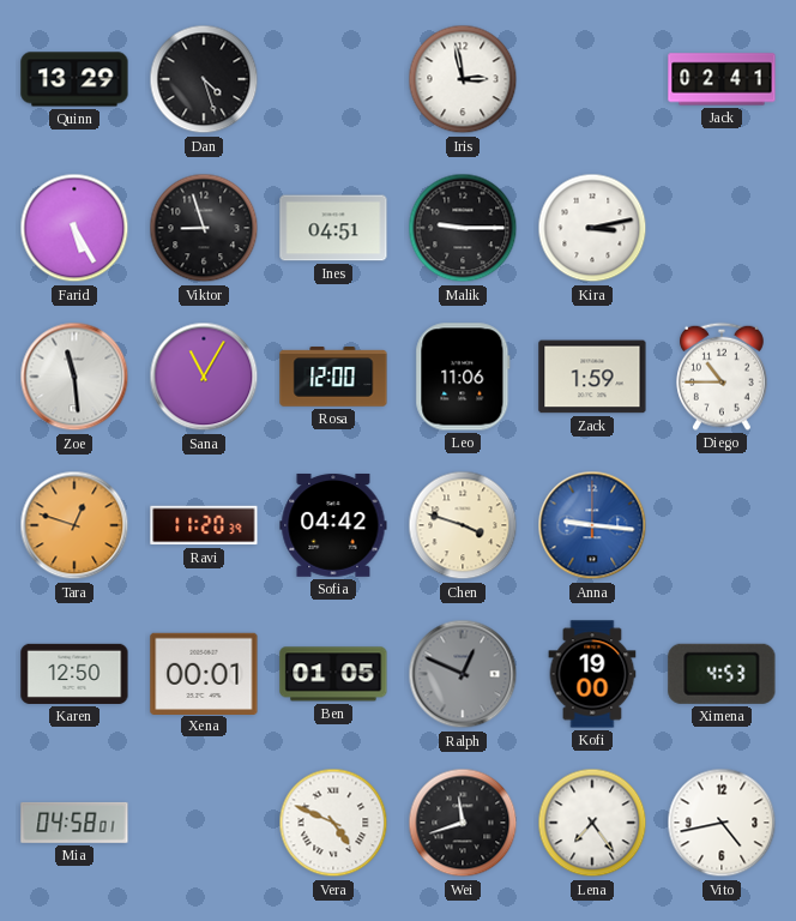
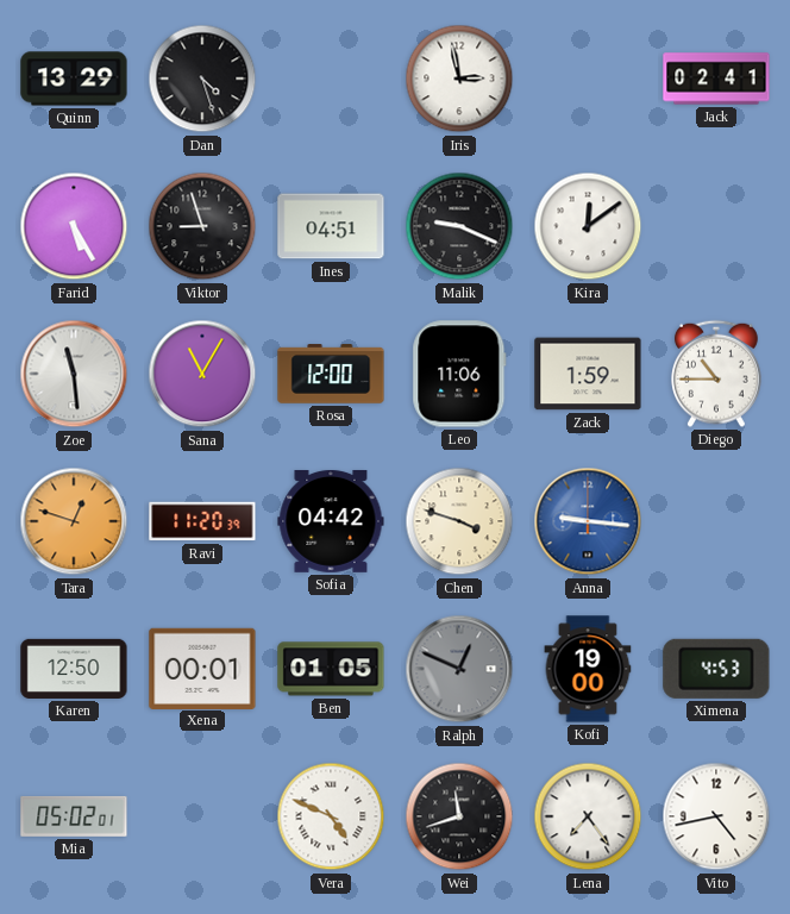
Malik: 9:15 -> 9:19
Kira: 3:13 -> 12:09
Mia: 04:58 -> 05:02
